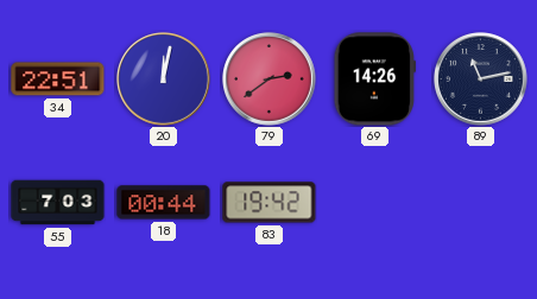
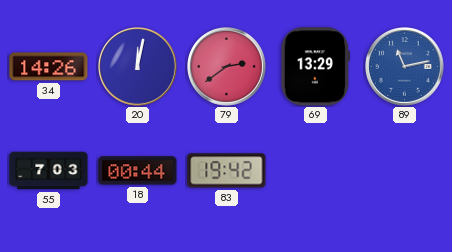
34: 22:51 -> 14:26
69: 14:26 -> 13:29
89 dial: navy -> blue
